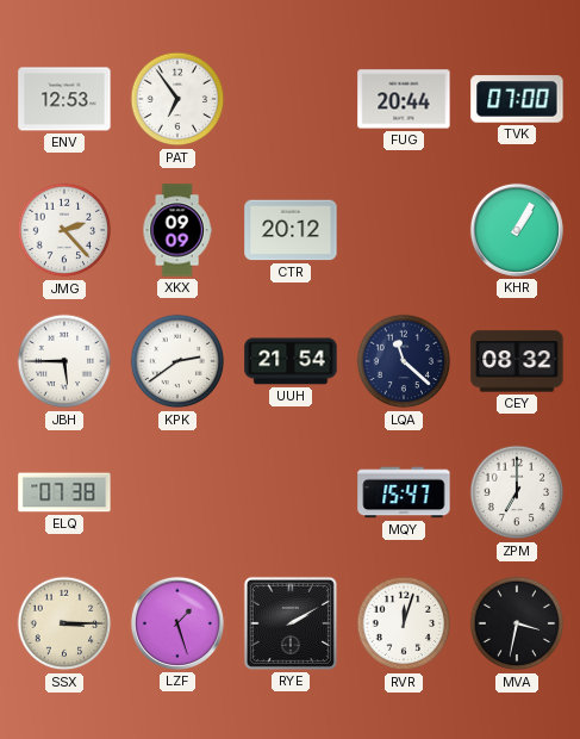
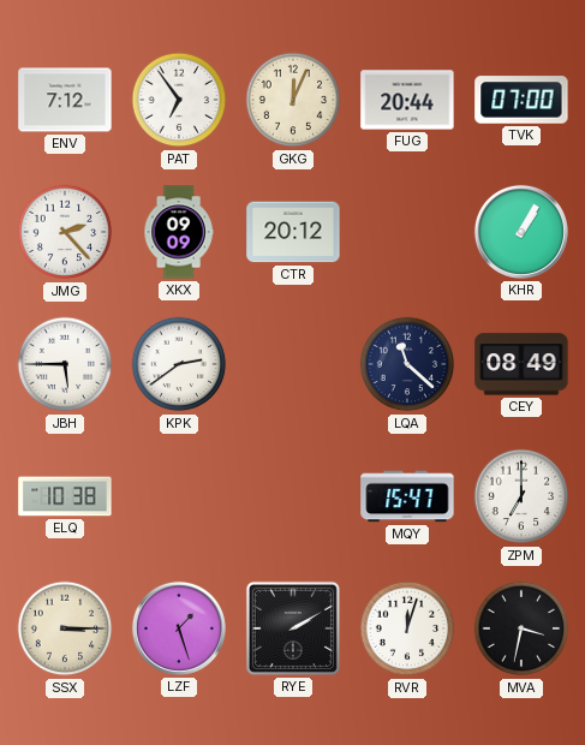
ENV: 12:53 -> 7:12
GKG: none -> 12:04
UUH: 21:54 -> none
CEY: 08:32 -> 08:49
ELQ: 07:38 -> 10:38
